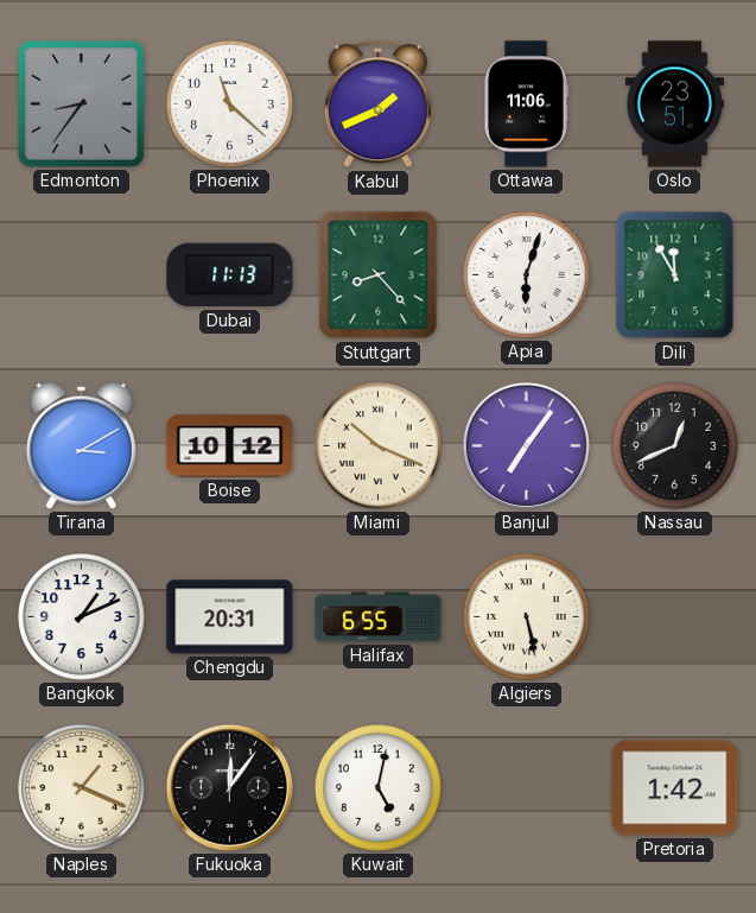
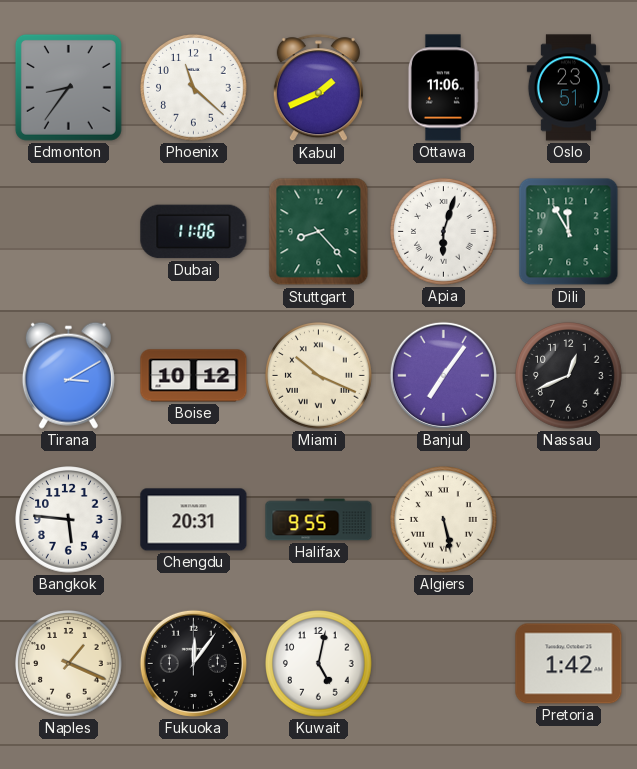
Dubai: 11:13 -> 11:06
Bangkok: 1:11 -> 5:46
Halifax: 6:55 -> 9:55
